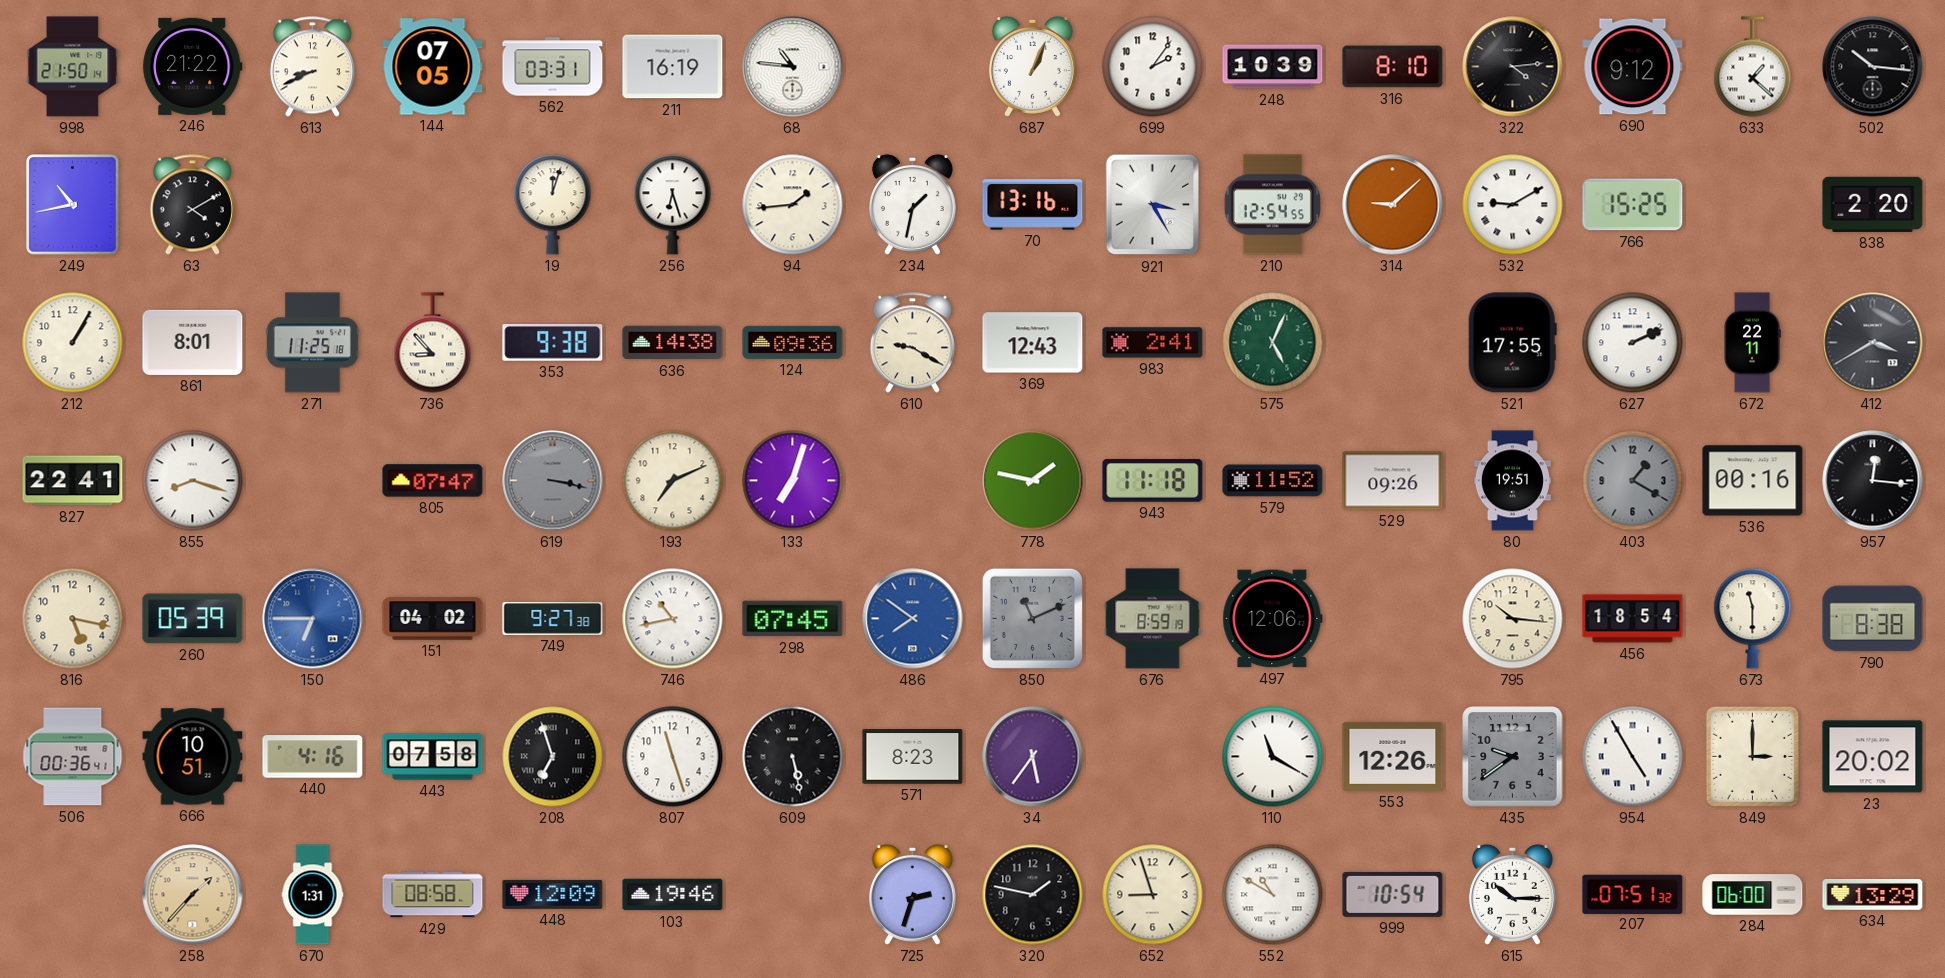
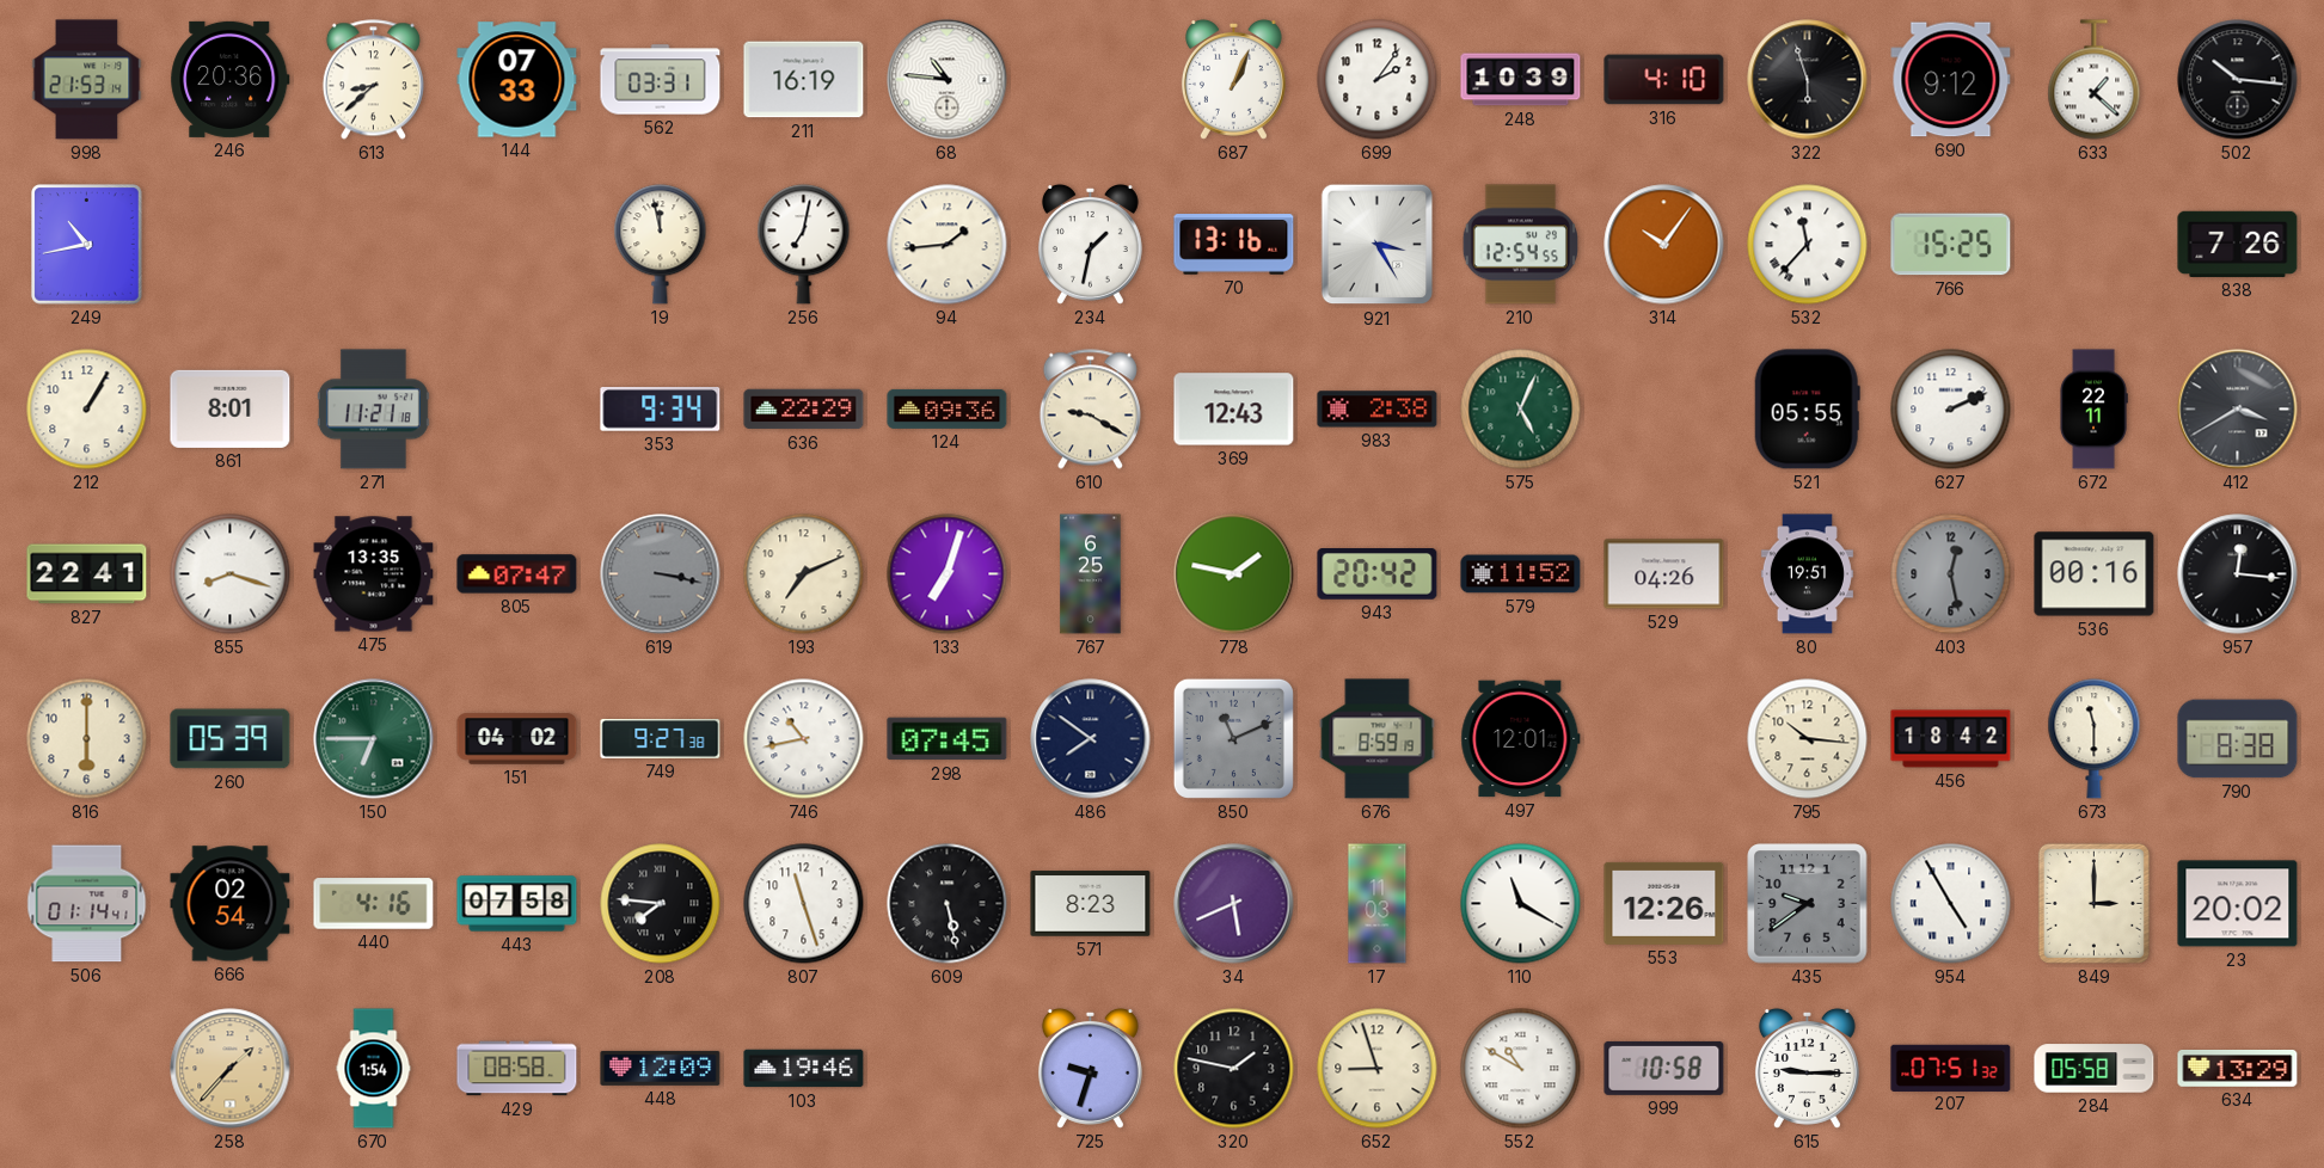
998: 21:50 -> 21:53
246: 21:22 -> 20:36
613: 8:41 -> 8:38
144: 07:05 -> 07:33
316: 8:10 -> 4:10
322: 4:14 -> 5:57
63: 4:10 -> none
19: 12:03 -> 11:58
256: 6:27 -> 7:02
314: 9:08 -> 10:06
532: 9:10 -> 11:37
838: 2:20 -> 7:26
271: 11:25 -> 11:21
736: 8:53 -> none
353: 9:38 -> 9:34
636: 14:38 -> 22:29
983: 2:41 -> 2:38
521: 17:55 -> 05:55
475: none -> 13:35
767: none -> 6:25
943: 11:18 -> 20:42
529: 09:26 -> 04:26
403: 1:20 -> 12:28
816: 5:17 -> 6:00
150 dial: blue -> green
486 dial: blue -> navy
497: 12:06 -> 12:01
456: 18:54 -> 18:42
506: 00:36 -> 01:14
666: 10:51 -> 02:54
208: 6:57 -> 7:46
34: 5:36 -> 5:41
17: none -> 11:03
670: 1:31 -> 1:54
725: 2:33 -> 9:33
999: 10:54 -> 10:58
615: 10:15 -> 9:15
284: 06:00 -> 05:58
